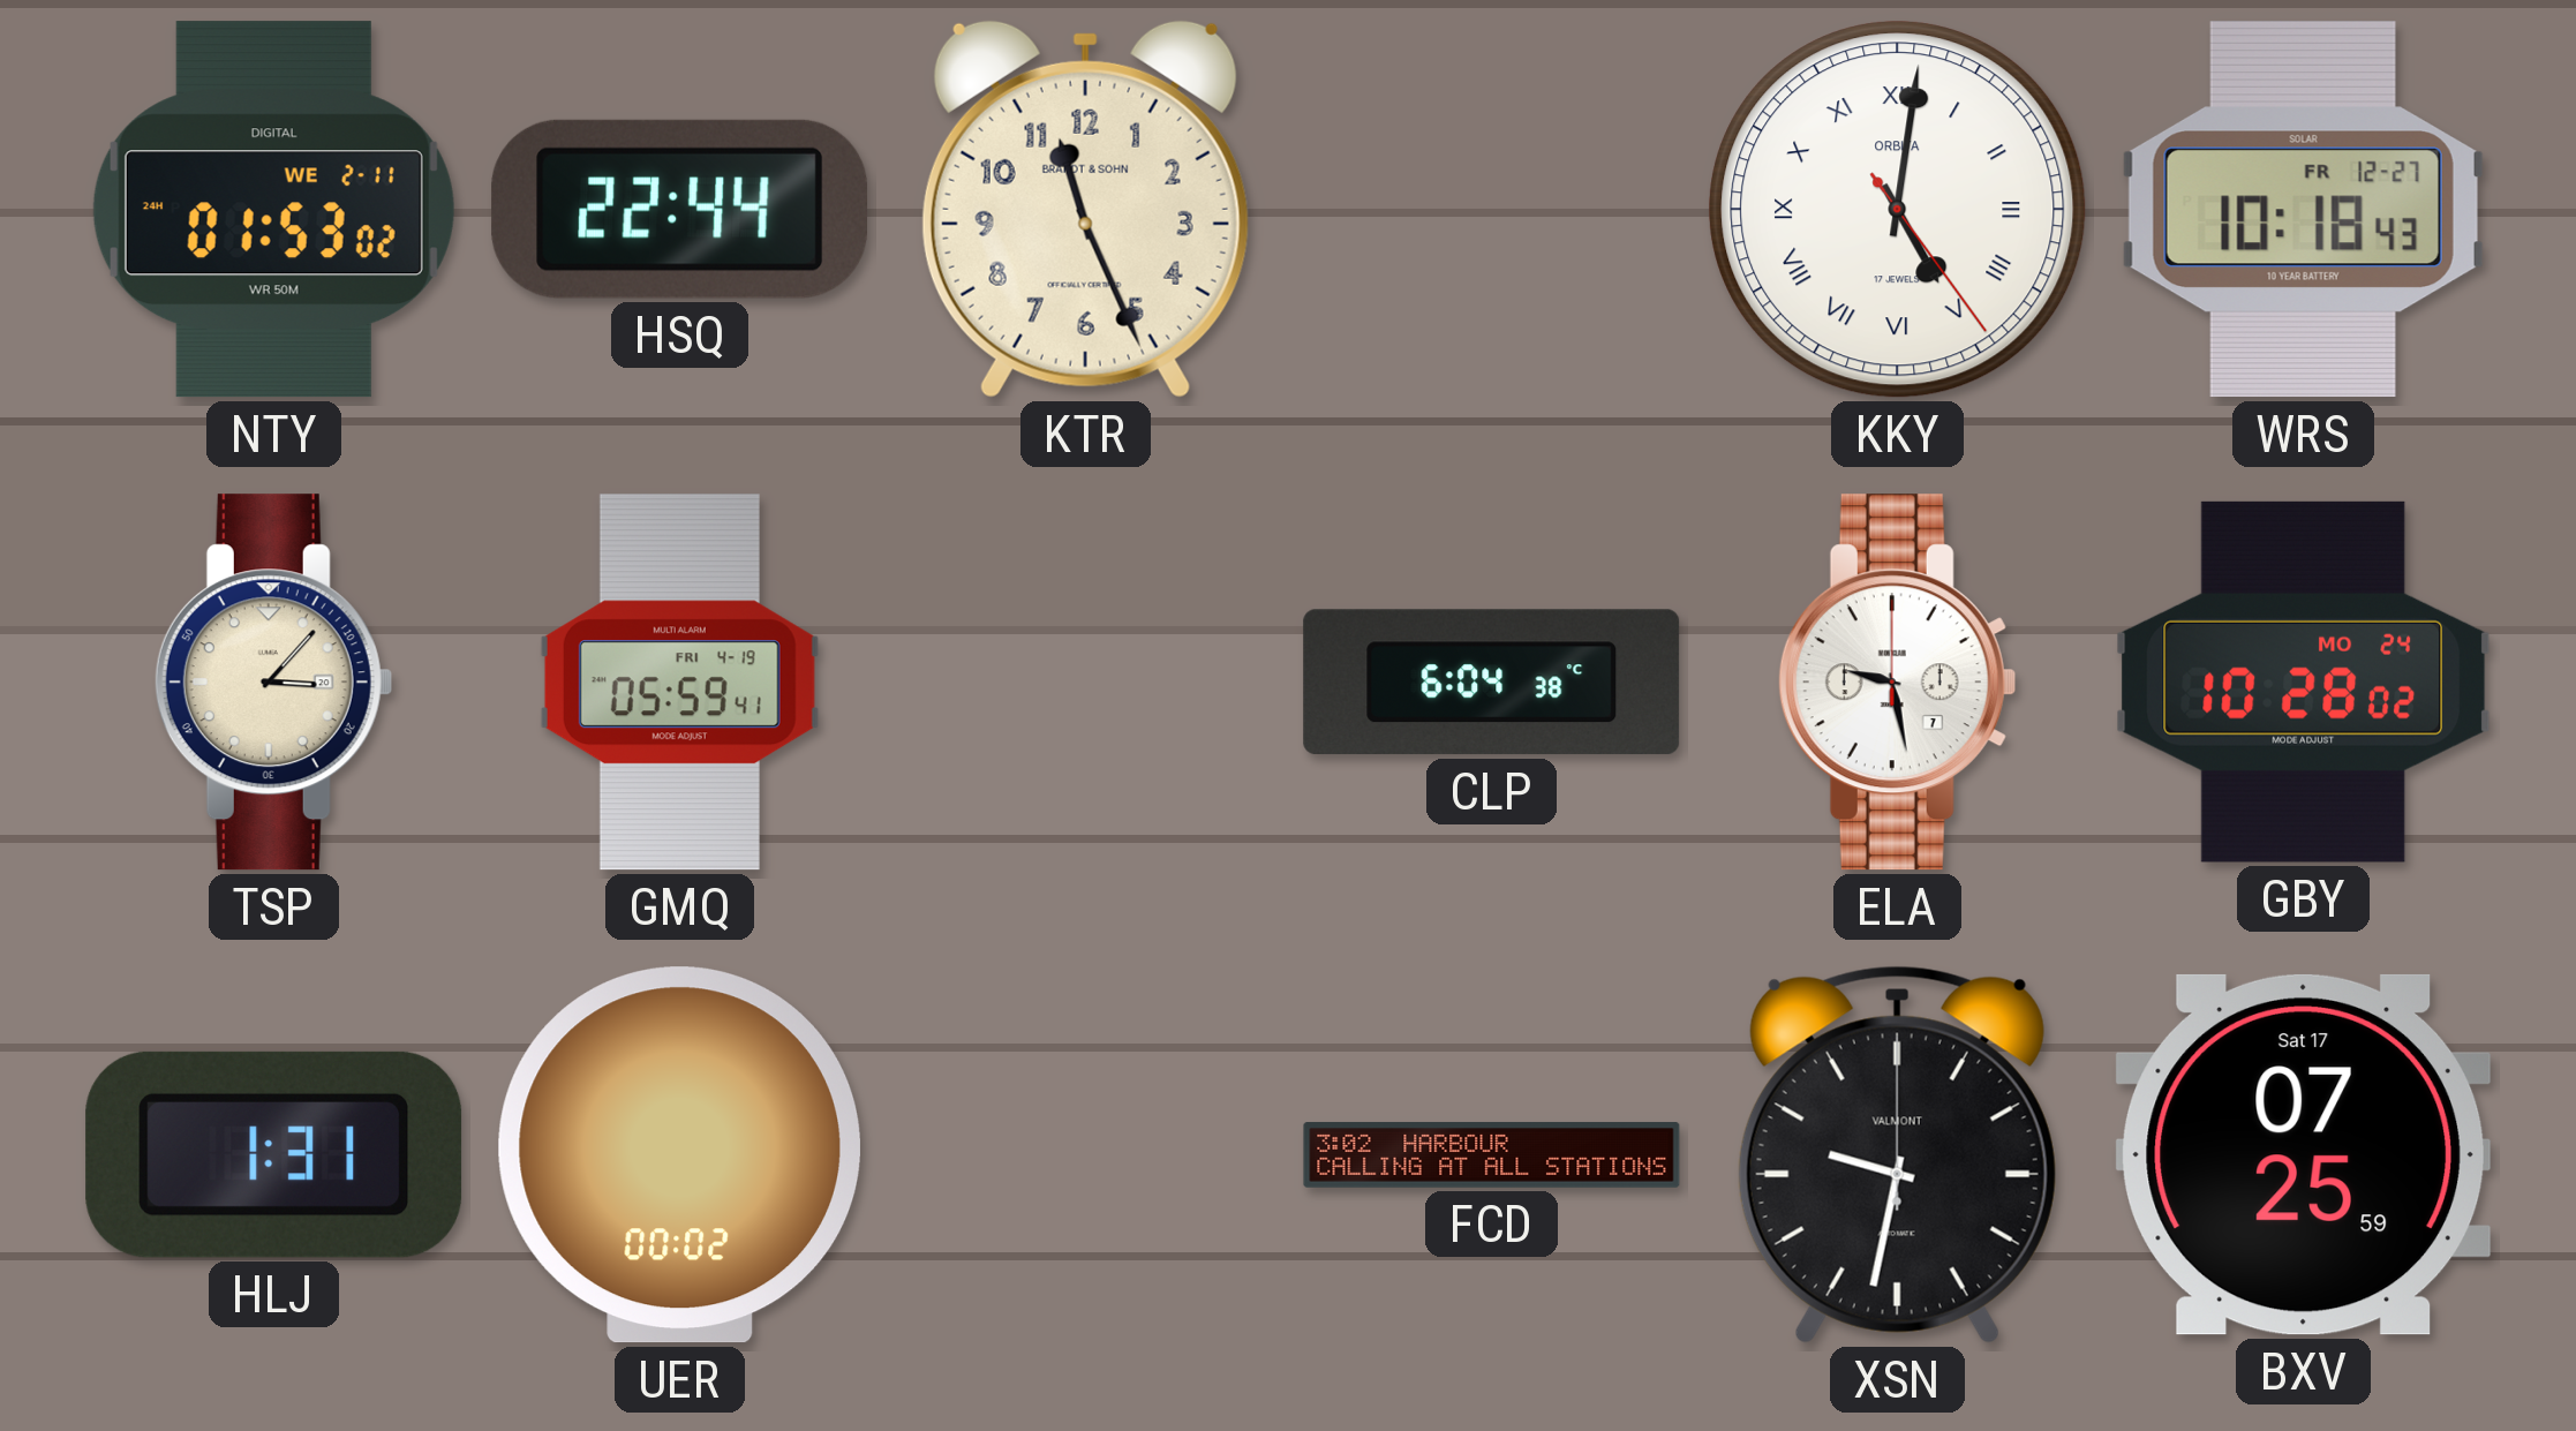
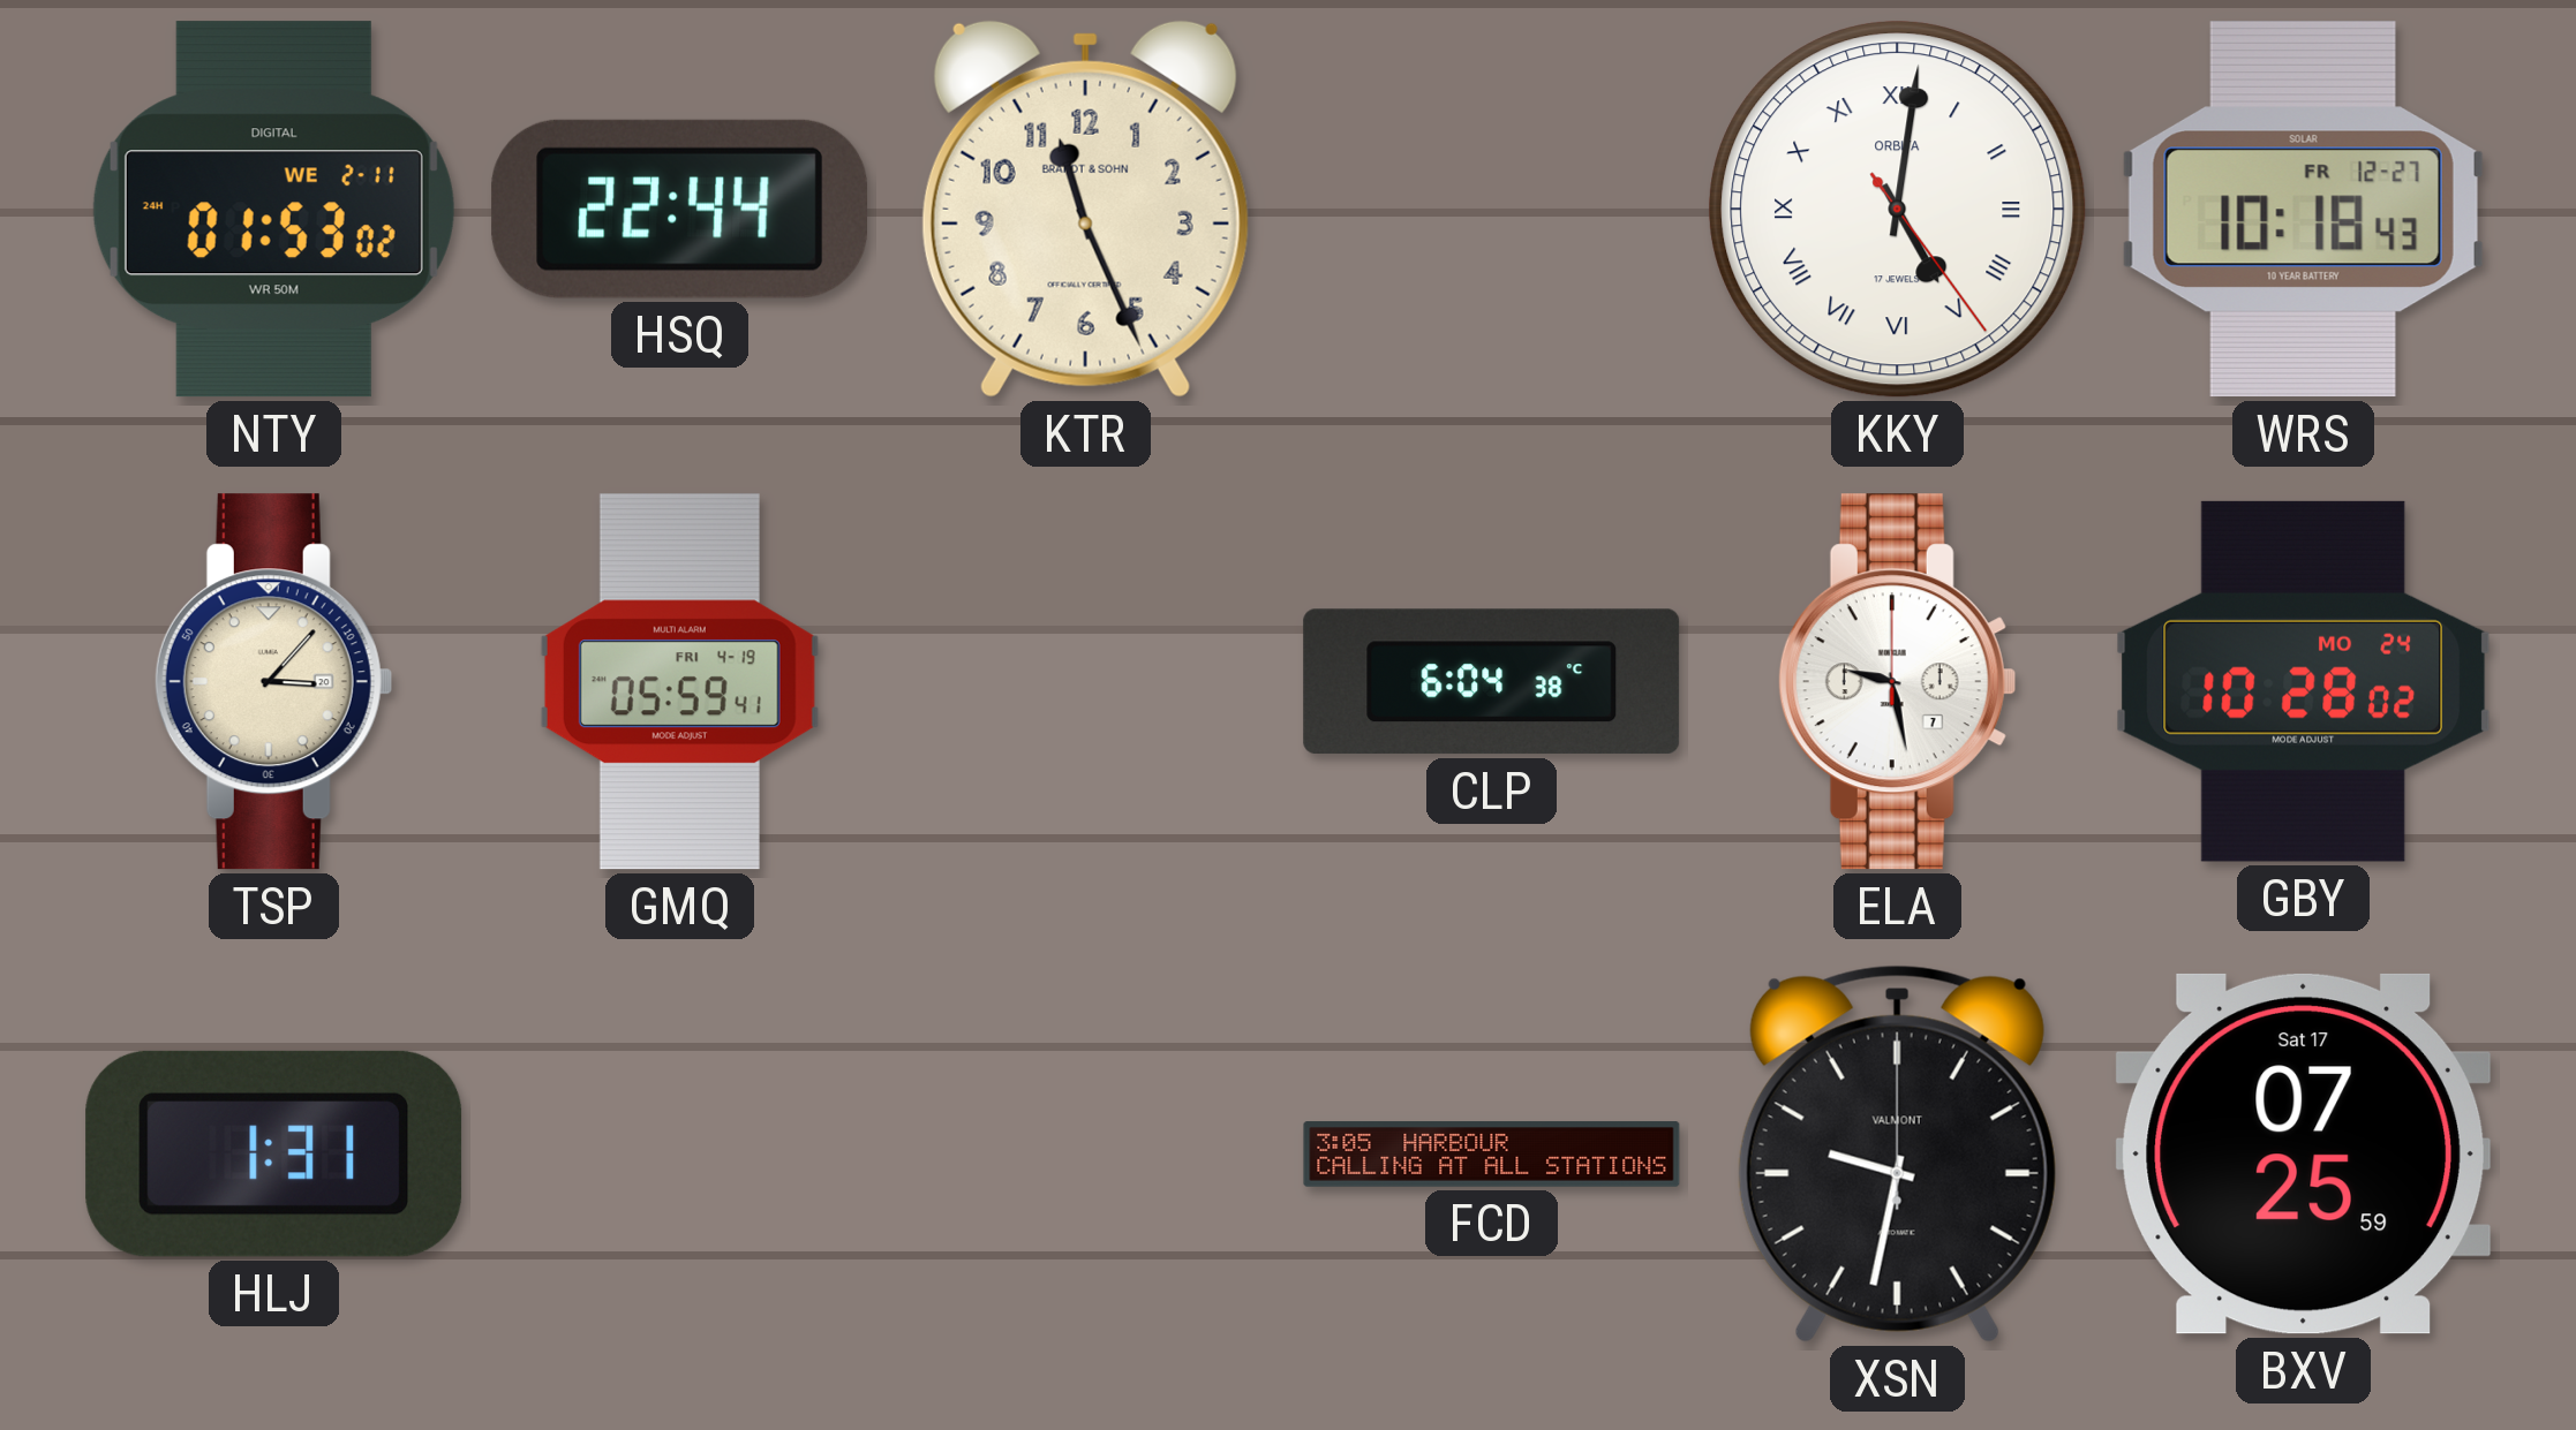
UER: 00:02 -> none
FCD: 3:02 -> 3:05
